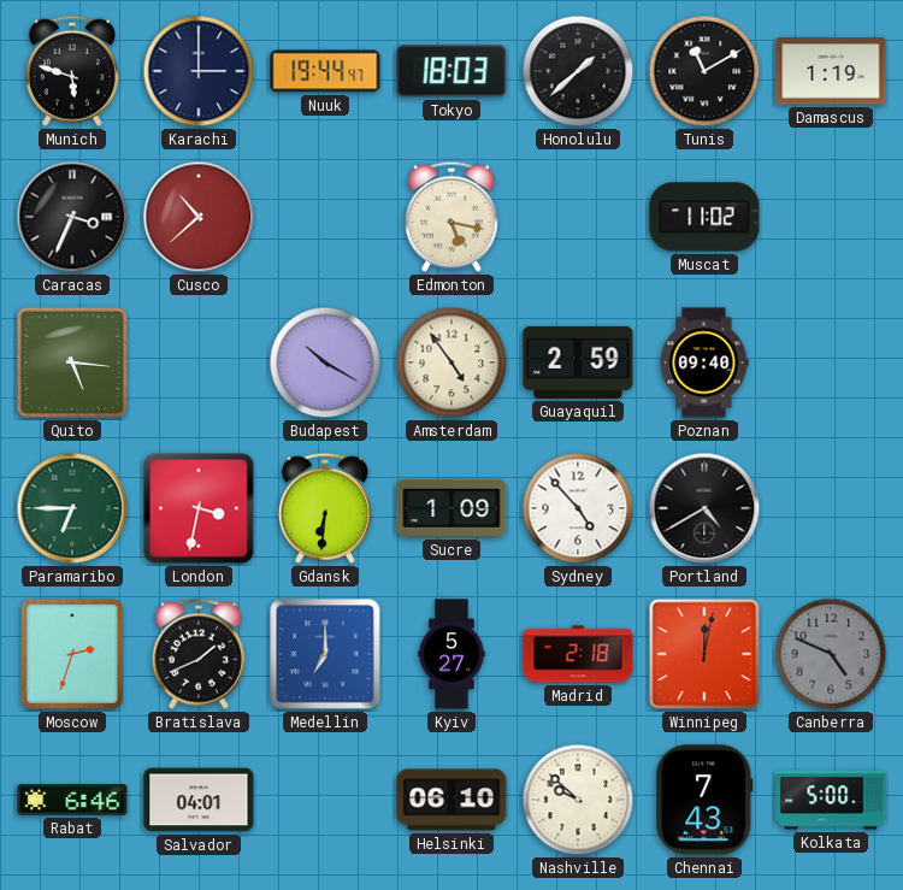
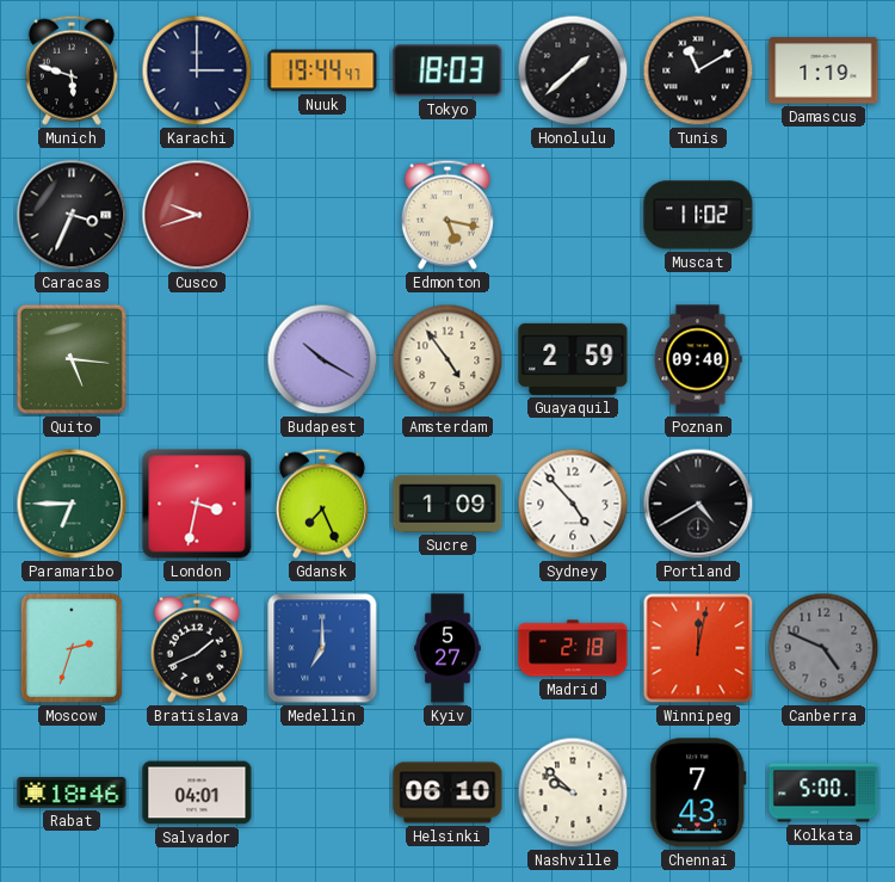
Cusco: 10:38 -> 9:42
Gdansk: 6:31 -> 7:26
Rabat: 6:46 -> 18:46
